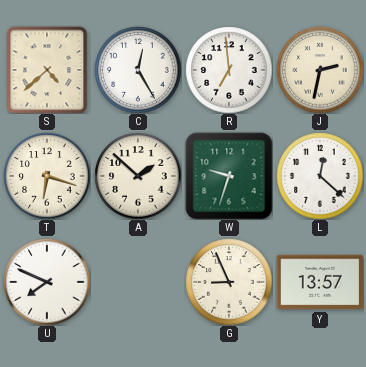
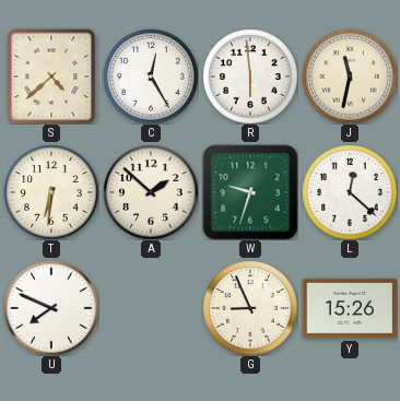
R: 6:59 -> 5:59
J: 2:32 -> 11:32
T: 6:18 -> 6:31
Y: 13:57 -> 15:26
